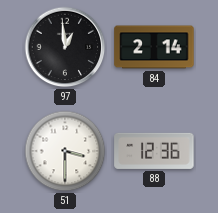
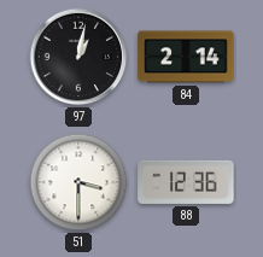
97: 12:59 -> 1:02
